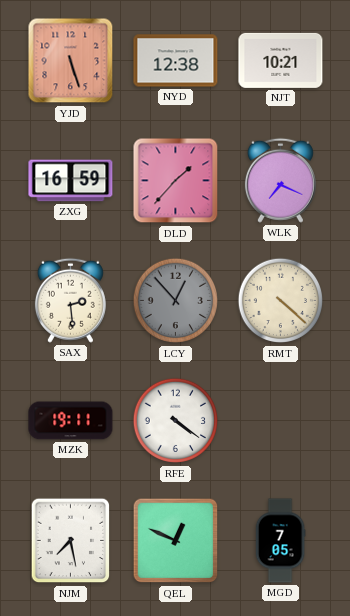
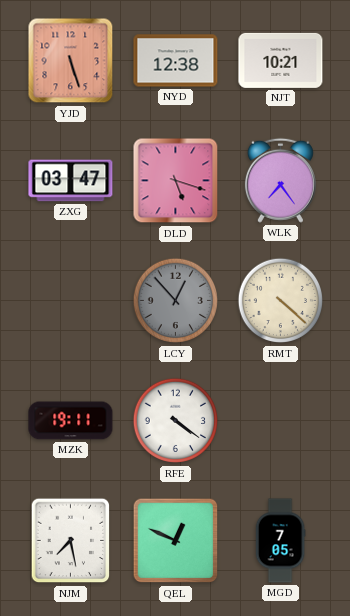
ZXG: 16:59 -> 03:47
DLD: 1:37 -> 5:18
WLK: 7:19 -> 7:24
SAX: 2:29 -> none
